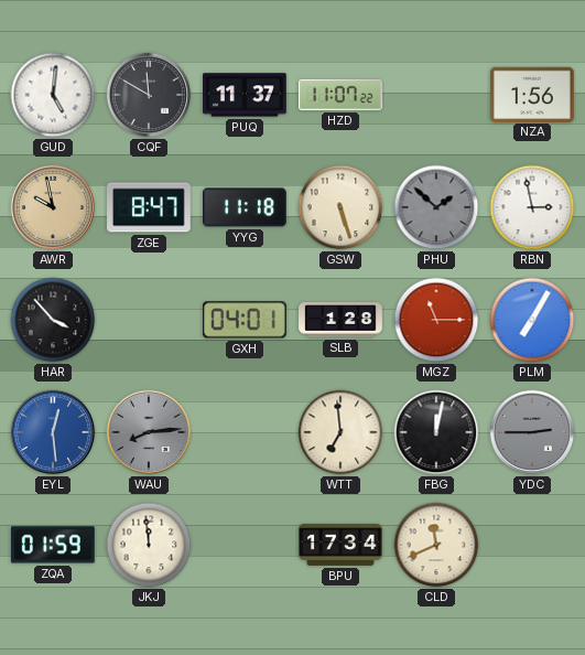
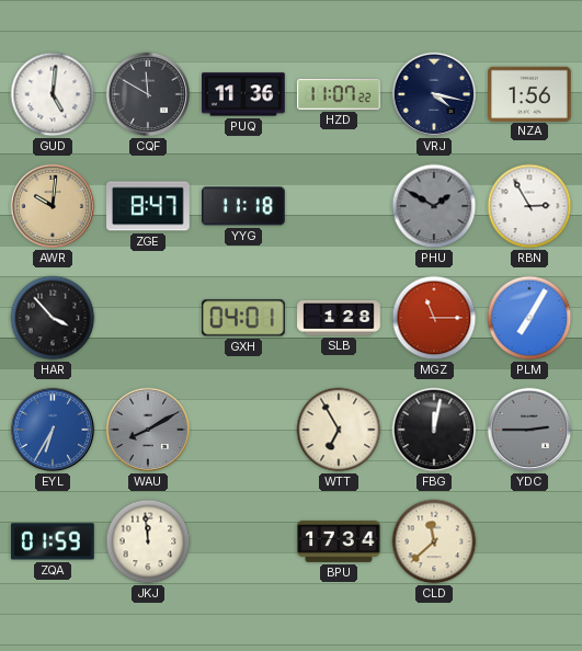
PUQ: 11:37 -> 11:36
VRJ: none -> 4:17
AWR: 9:58 -> 10:01
GSW: 5:27 -> none
PHU: 1:52 -> 1:50
RBN: 2:58 -> 2:55
EYL: 12:29 -> 6:35
WAU: 8:14 -> 8:10
WTT: 6:59 -> 6:55
CLD: 11:41 -> 11:38
